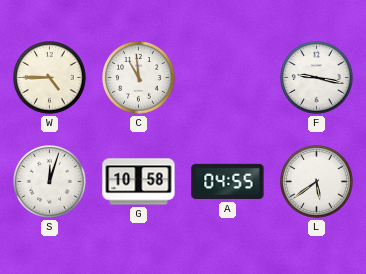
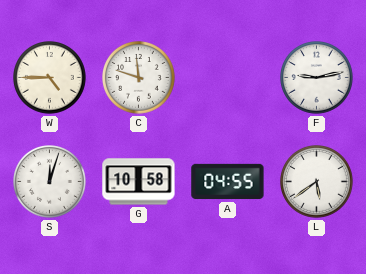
C: 10:59 -> 11:48
F: 9:17 -> 9:13
